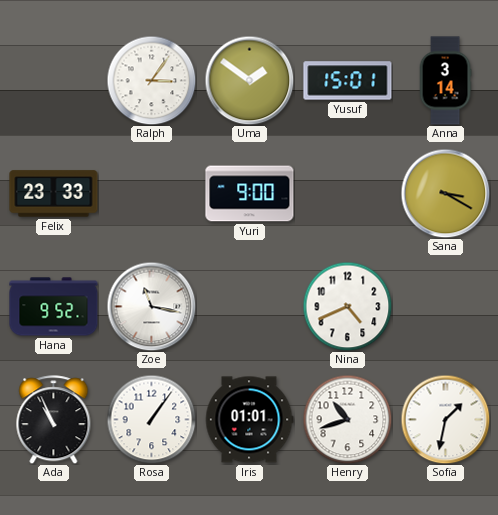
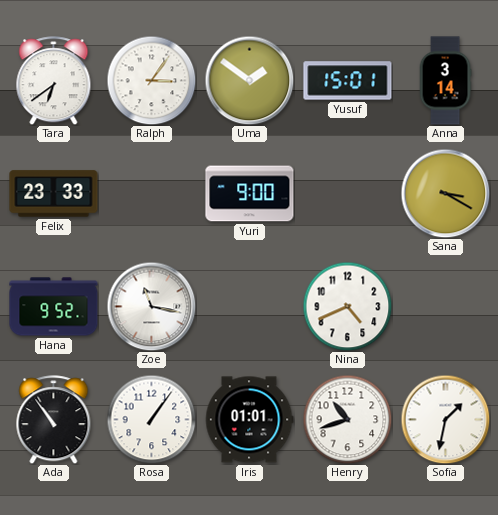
Tara: none -> 6:39
Ada: 10:56 -> 10:54
